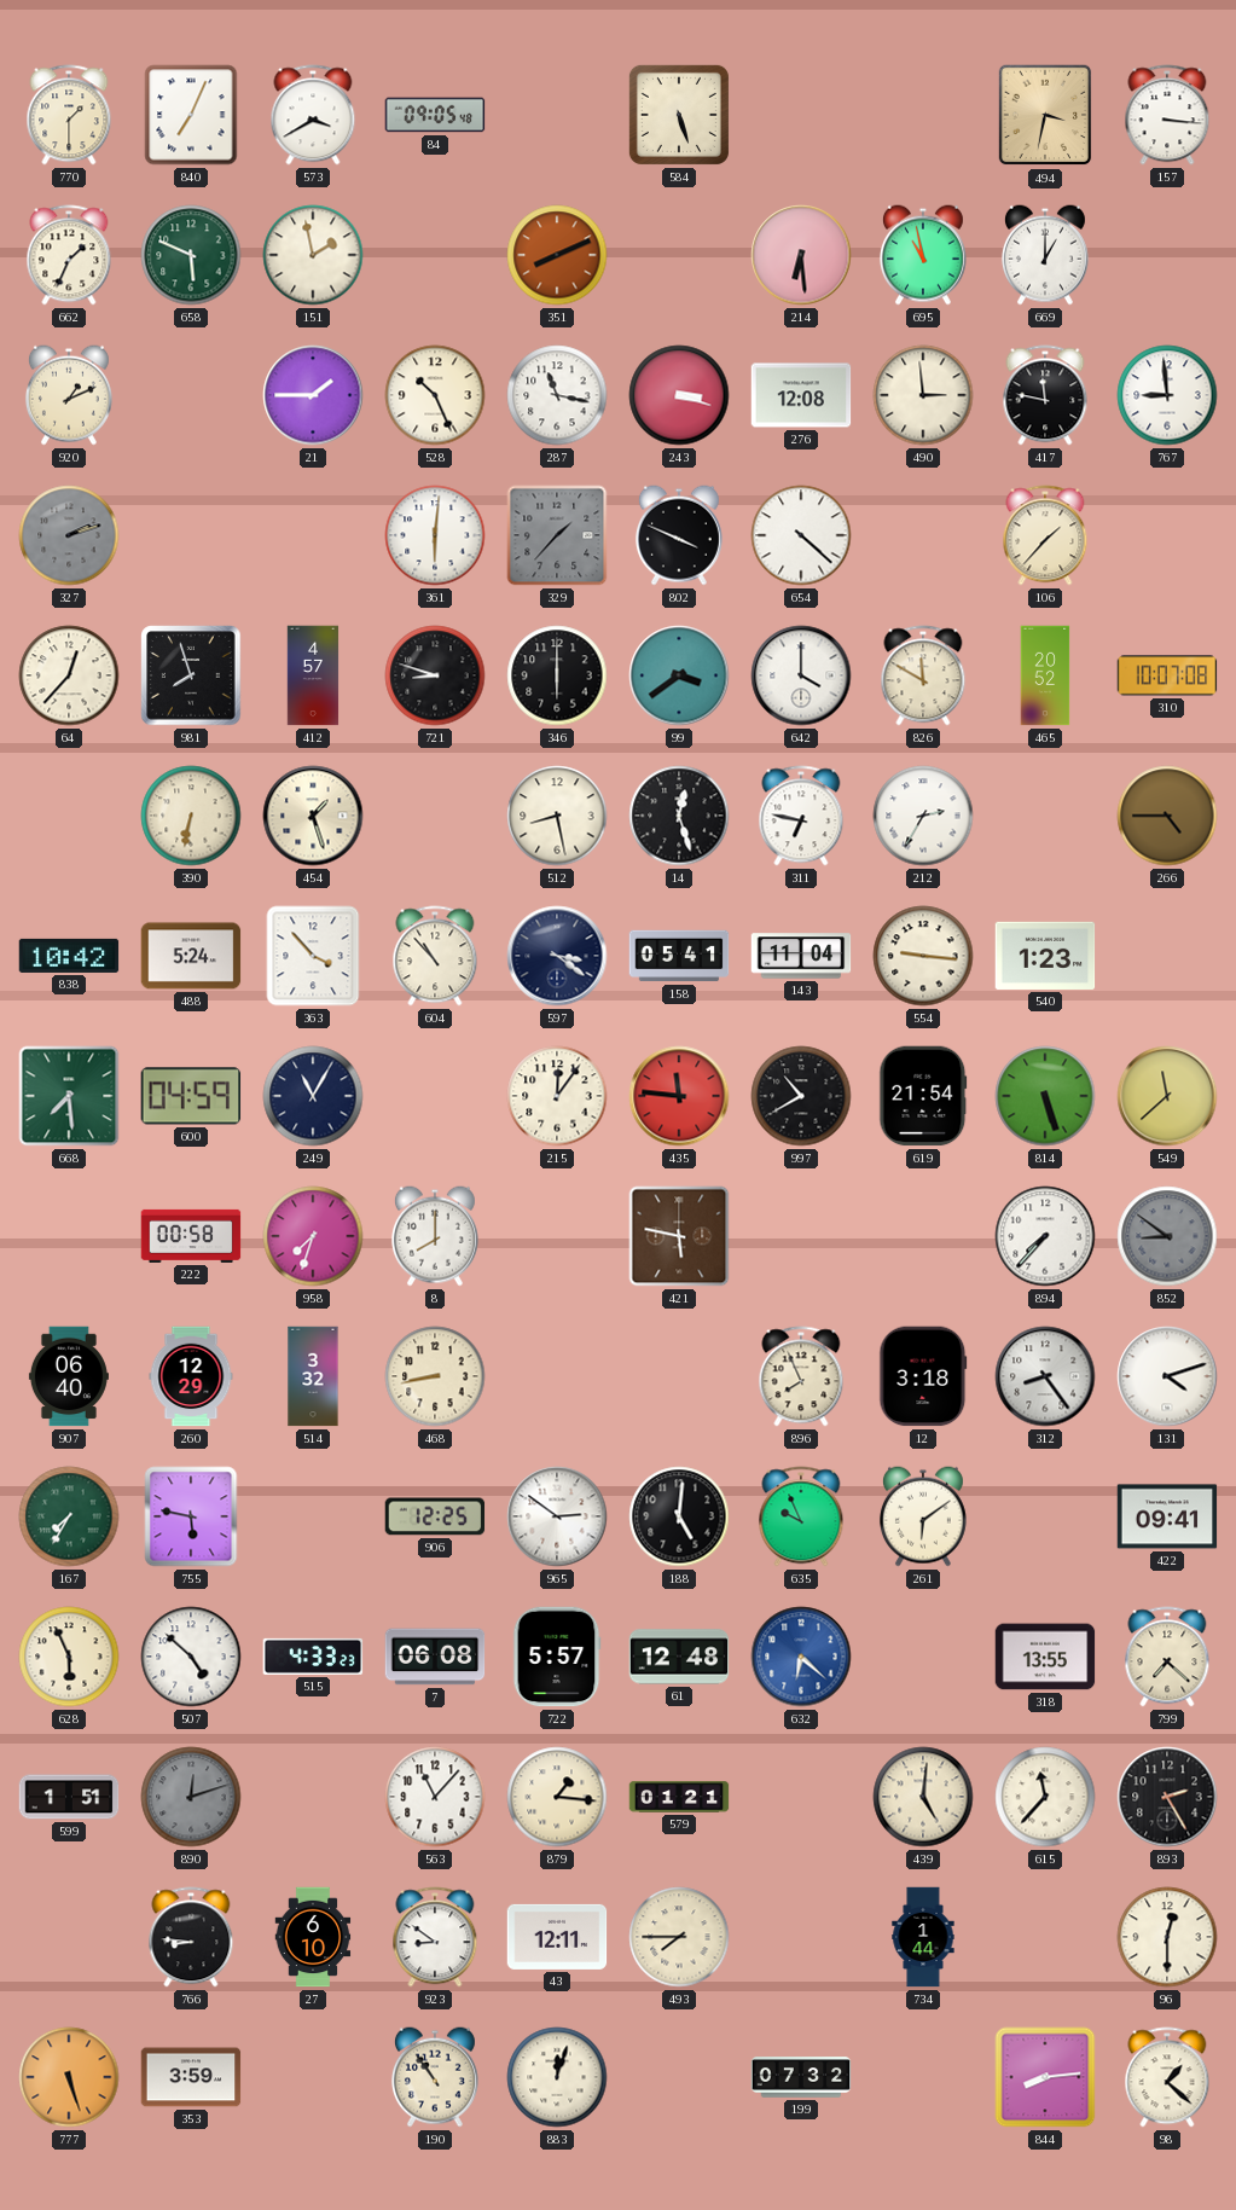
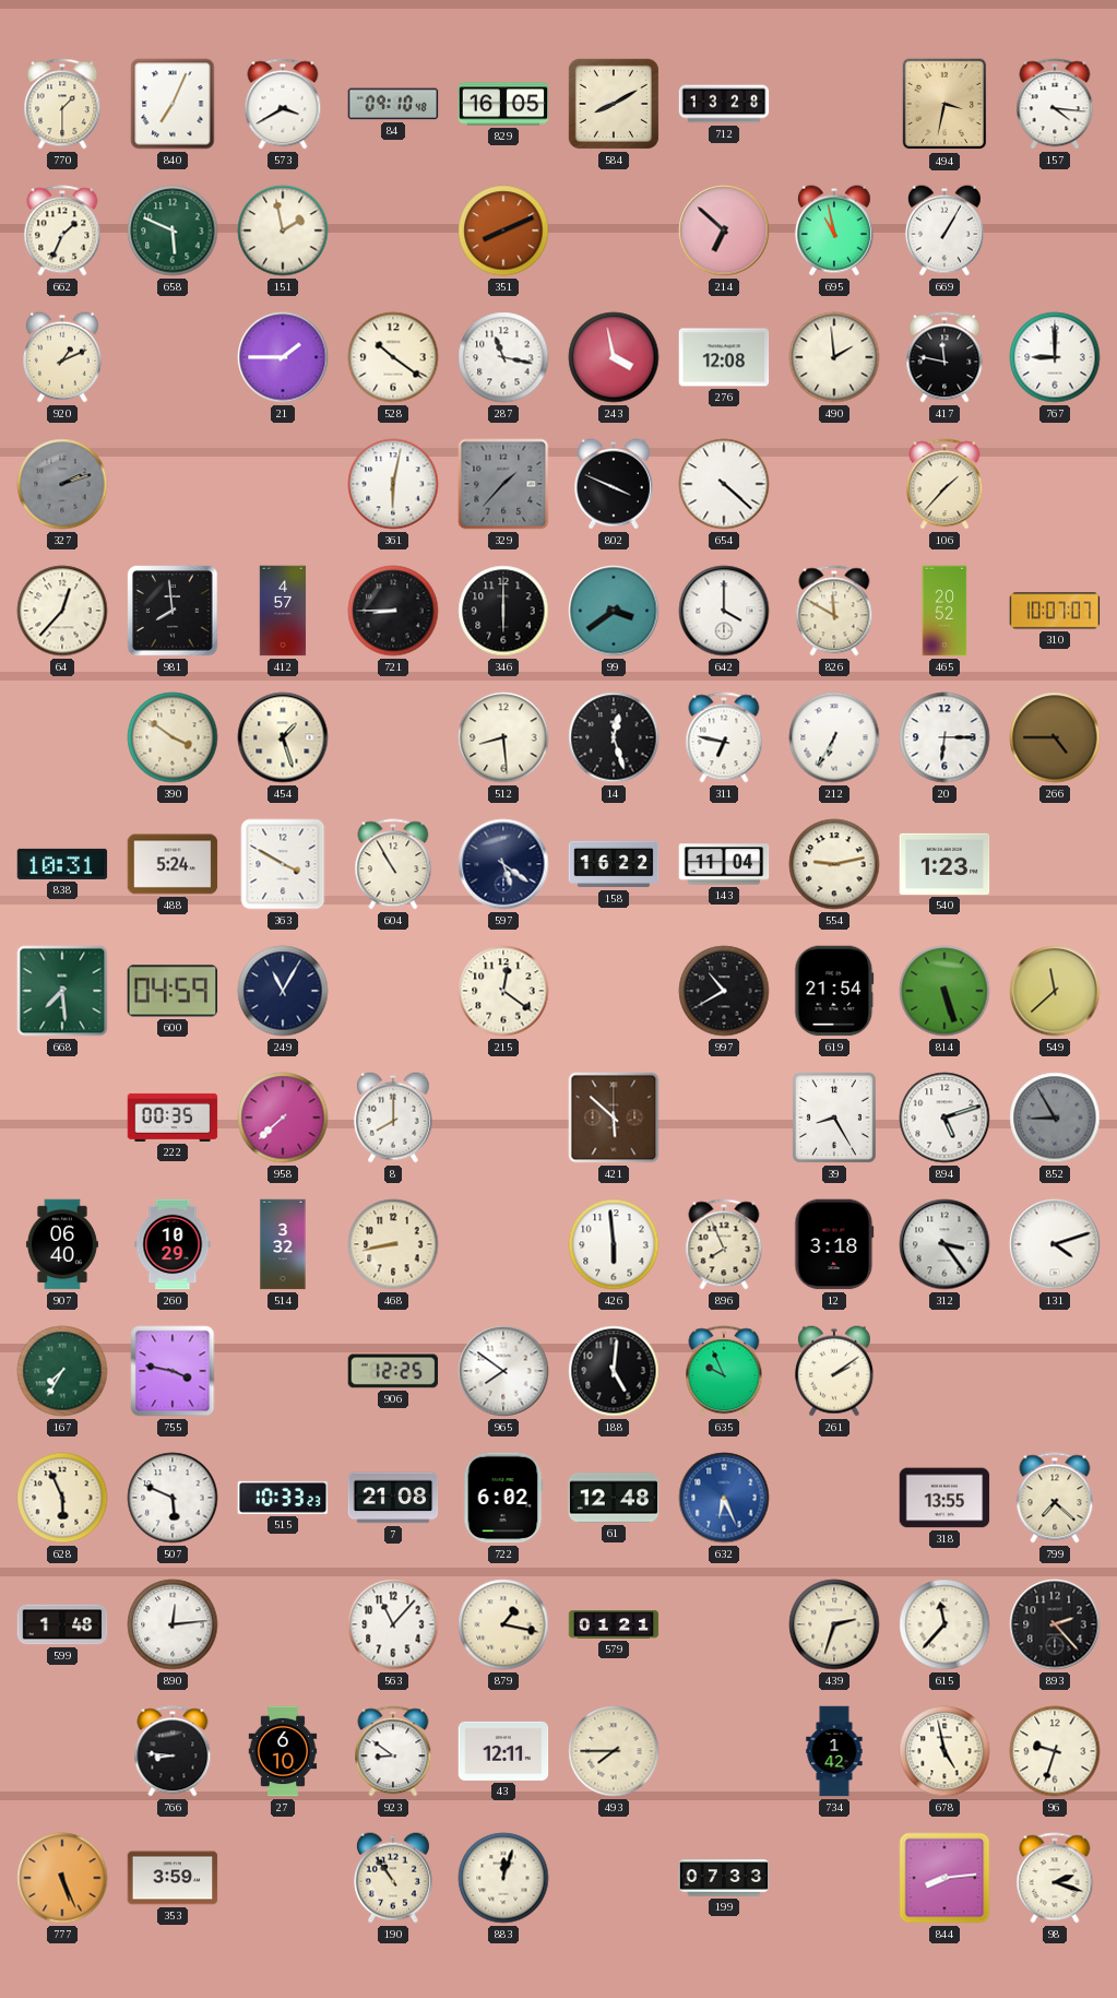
84: 09:05 -> 09:10
829: none -> 16:05
584: 5:27 -> 8:10
712: none -> 13:28
157: 3:16 -> 4:16
214: 6:29 -> 6:52
669: 1:00 -> 1:05
528: 10:26 -> 10:21
243: 3:18 -> 3:58
490: 2:59 -> 1:59
767: 8:59 -> 9:00
361: 6:01 -> 6:02
981: 7:57 -> 7:59
721: 8:48 -> 8:45
310: 10:07:08 -> 10:07:07
390: 6:32 -> 3:51
512: 8:28 -> 8:29
212: 2:35 -> 6:35
20: none -> 6:15
838: 10:42 -> 10:31
363: 3:53 -> 3:50
604: 10:53 -> 10:55
597: 3:21 -> 5:21
158: 05:41 -> 16:22
554: 9:16 -> 9:13
215: 12:06 -> 12:21
435: 11:46 -> none
222: 00:58 -> 00:35
958: 7:33 -> 7:38
421: 5:47 -> 5:52
39: none -> 8:25
894: 7:37 -> 5:12
852: 8:51 -> 8:55
260: 12:29 -> 10:29
426: none -> 5:59
312: 8:24 -> 3:24
755: 5:47 -> 3:47
965: 2:51 -> 7:51
261: 6:09 -> 2:09
422: 09:41 -> none
507: 4:52 -> 5:49
515: 4:33 -> 10:33
7: 06:08 -> 21:08
722: 5:57 -> 6:02
632: 6:22 -> 6:26
599: 1:51 -> 1:48
890: 12:12 -> 12:14
890 dial: grey -> white
879: 1:16 -> 1:17
439: 5:01 -> 2:33
893: 2:25 -> 2:23
734: 1:44 -> 1:42
678: none -> 4:58
96: 12:30 -> 9:33
777: 5:27 -> 5:26
199: 07:32 -> 07:33
98: 1:22 -> 2:18
